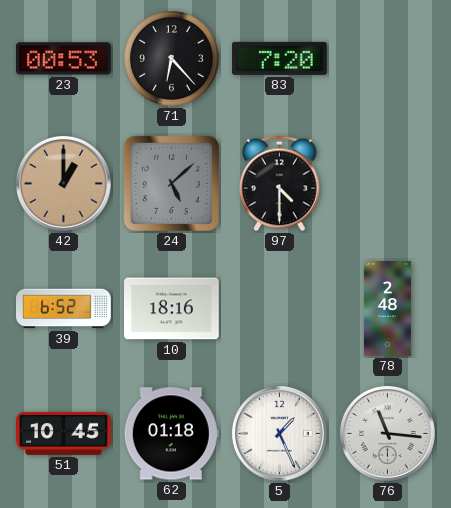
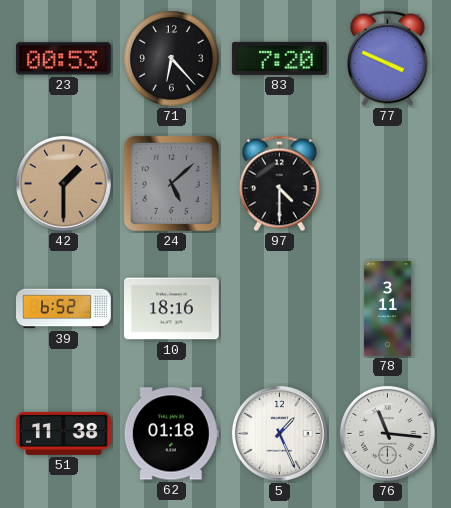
77: none -> 3:49
42: 1:00 -> 1:30
78: 2:48 -> 3:11
51: 10:45 -> 11:38
